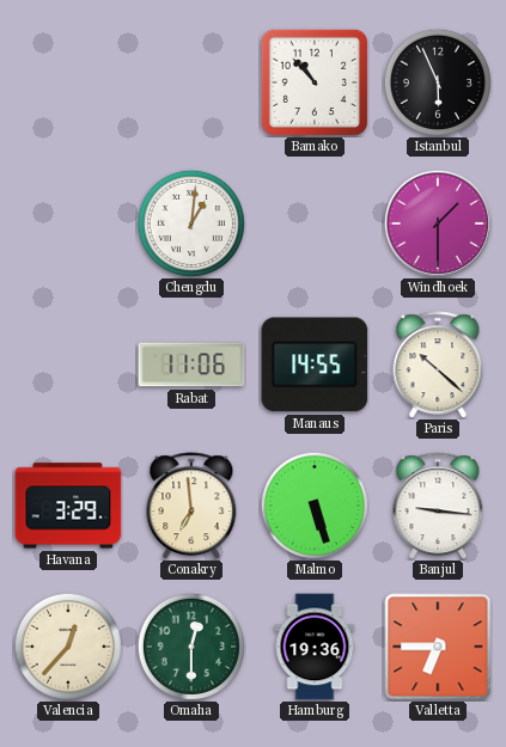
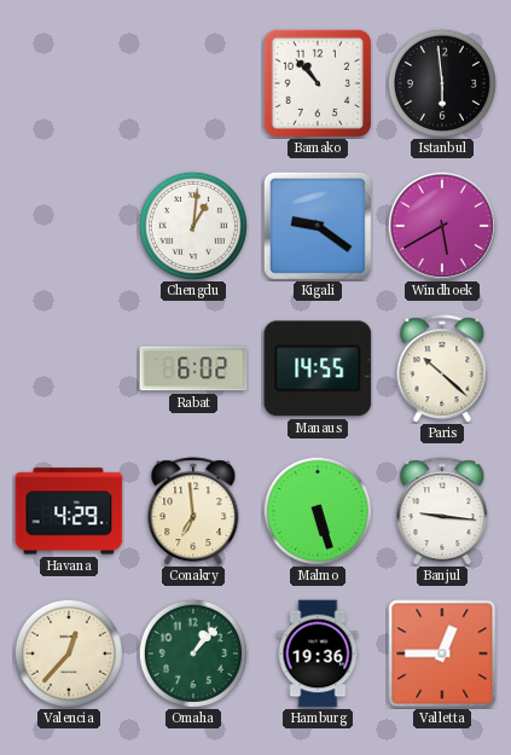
Istanbul: 5:56 -> 5:59
Kigali: none -> 9:21
Windhoek: 1:30 -> 5:40
Rabat: 11:06 -> 6:02
Havana: 3:29 -> 4:29
Omaha: 12:30 -> 1:07
Valletta: 6:45 -> 12:45
